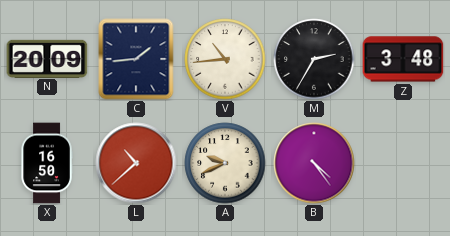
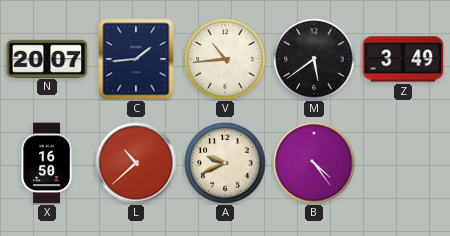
N: 20:09 -> 20:07
M: 2:35 -> 5:39
Z: 3:48 -> 3:49
